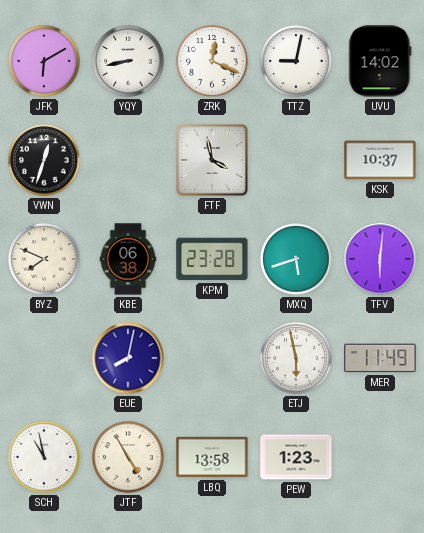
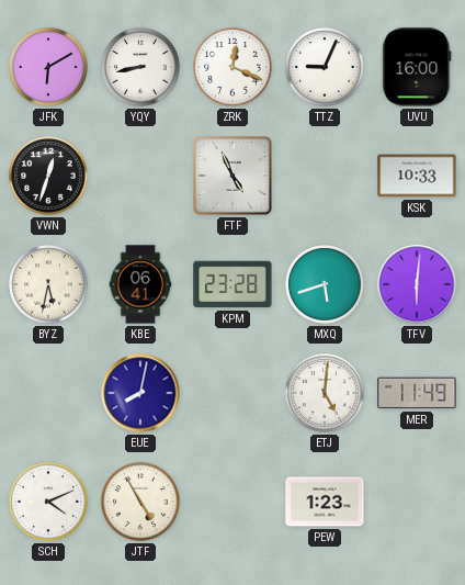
TTZ: 9:02 -> 9:04
UVU: 14:02 -> 16:00
FTF: 3:58 -> 4:56
KSK: 10:37 -> 10:33
BYZ: 7:49 -> 5:32
KBE: 06:38 -> 06:41
ETJ: 5:58 -> 5:01
SCH: 10:58 -> 4:11
LBQ: 13:58 -> none
